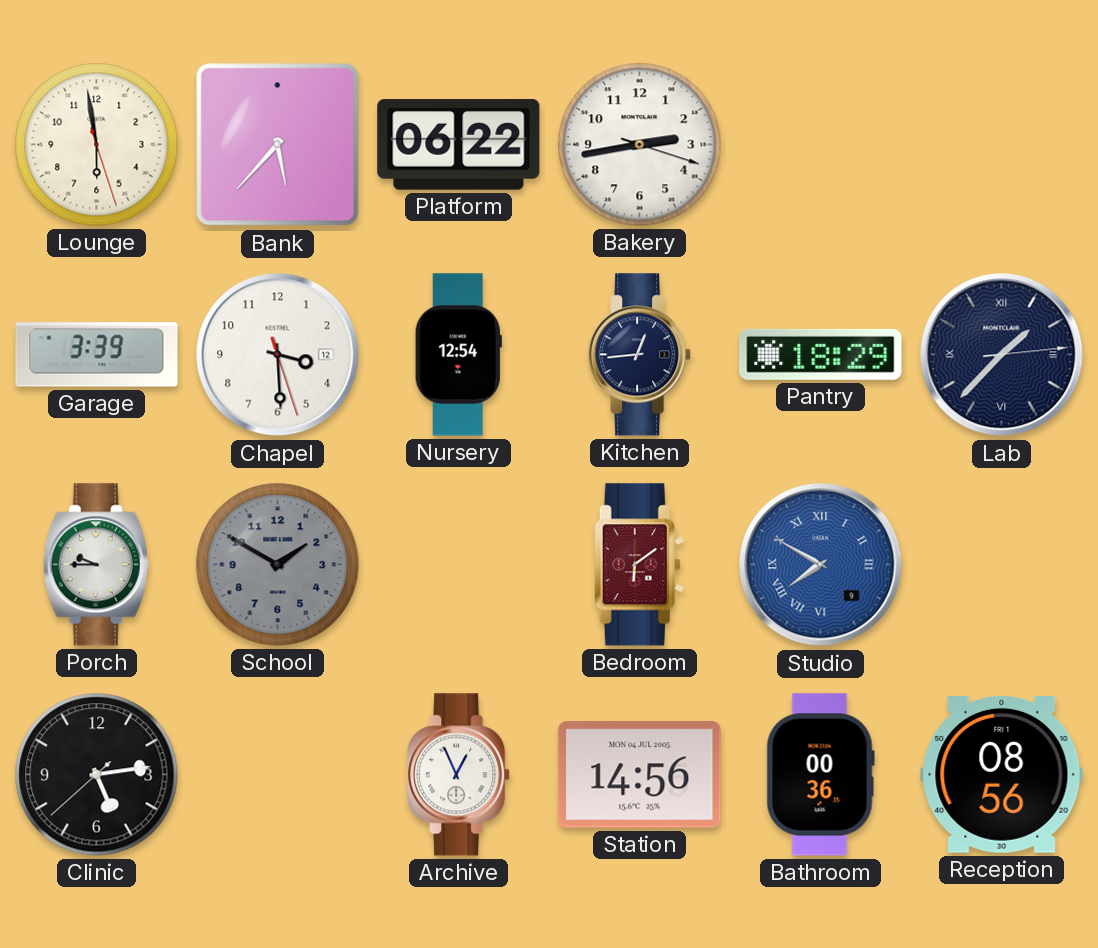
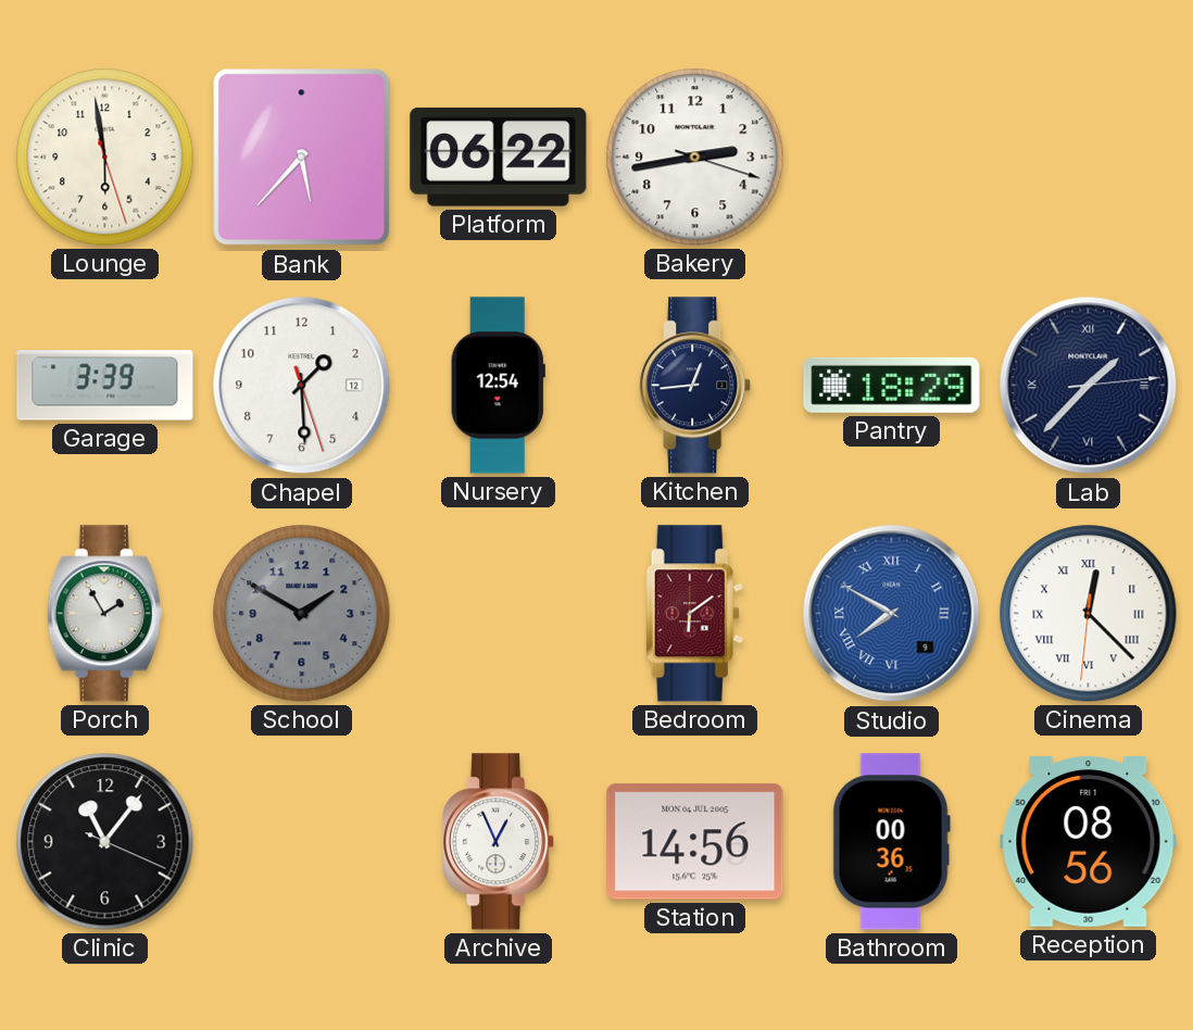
Chapel: 3:29 -> 1:29
Porch: 9:45 -> 1:55
Cinema: none -> 12:22
Clinic: 5:13 -> 11:06
